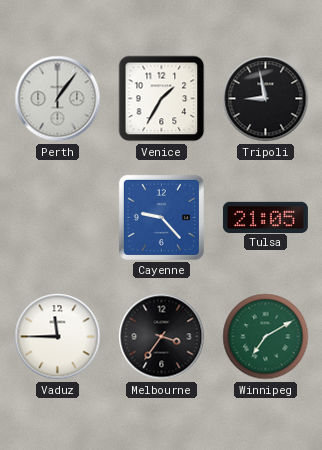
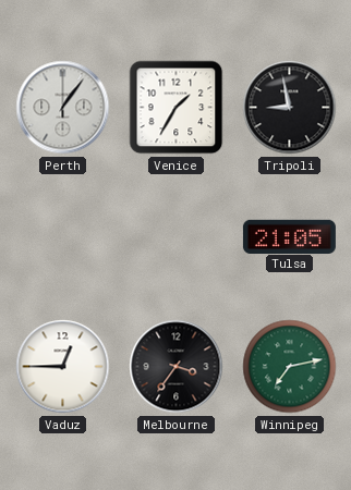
Cayenne: 9:23 -> none
Vaduz: 11:45 -> 12:45
Winnipeg: 7:10 -> 7:13
